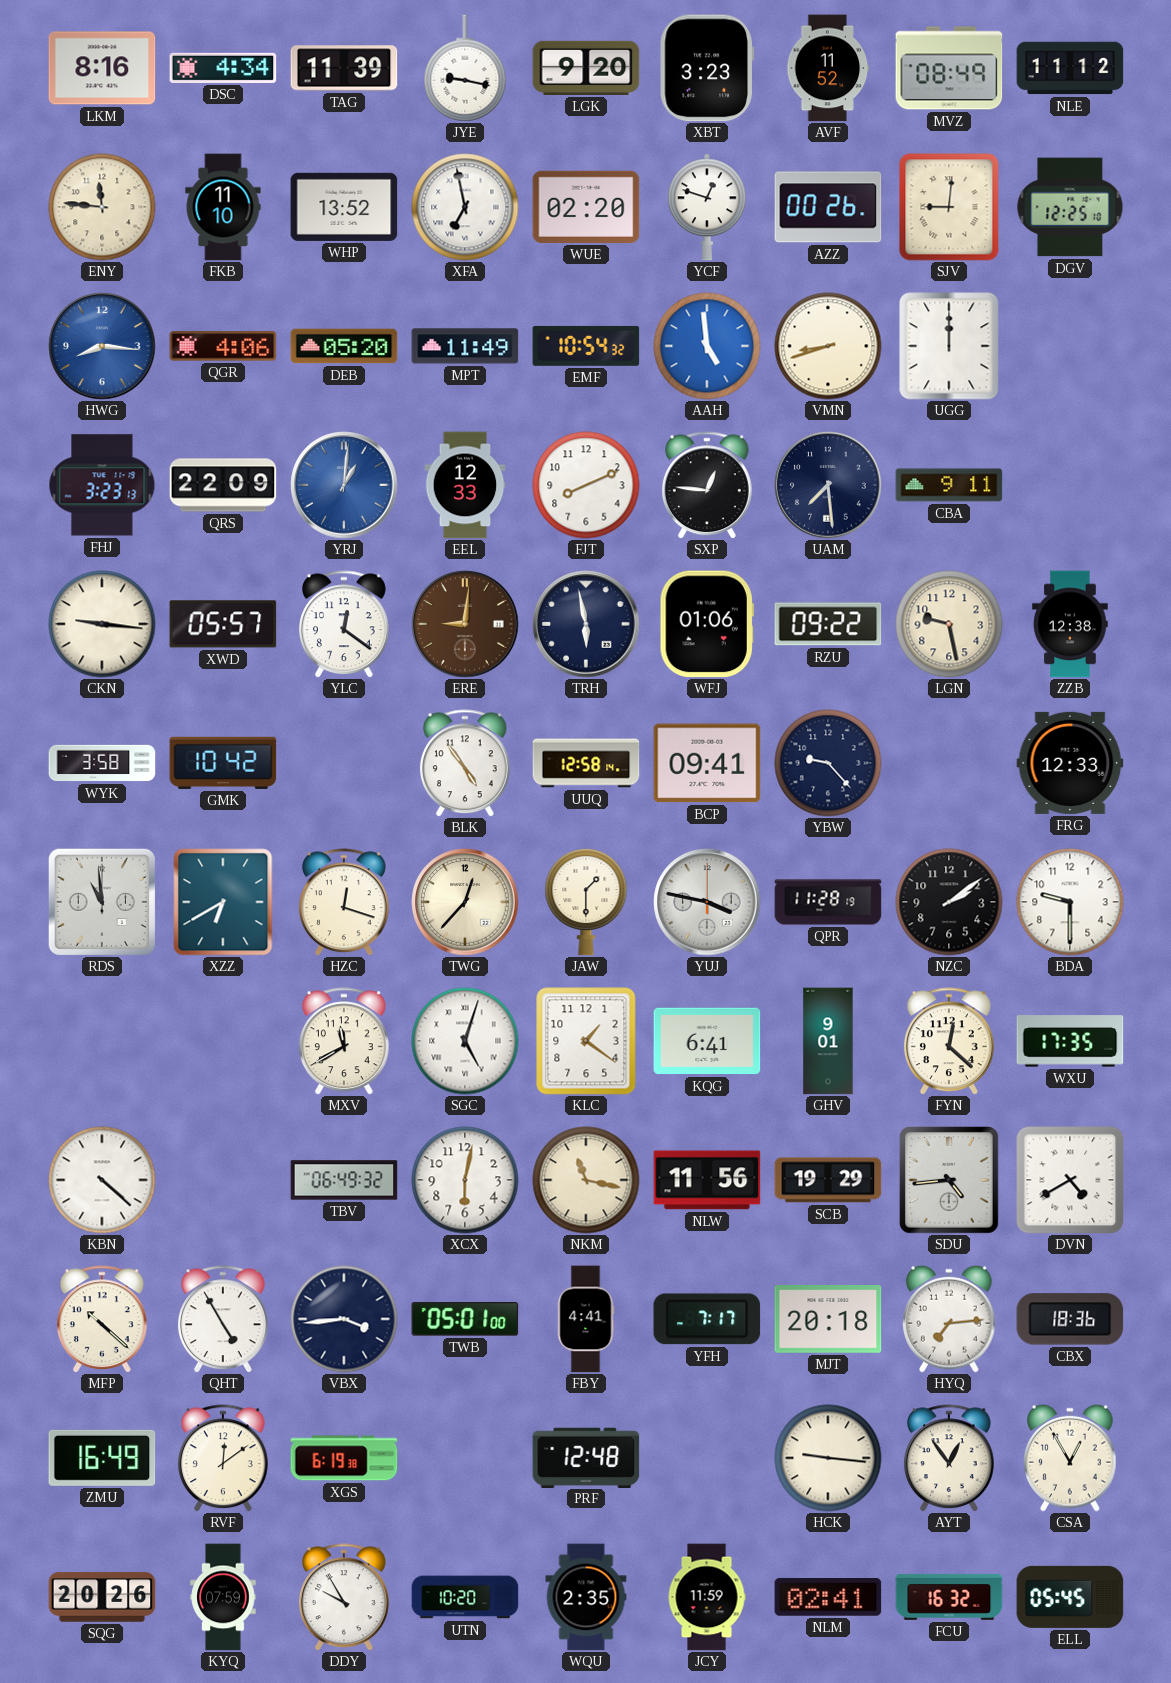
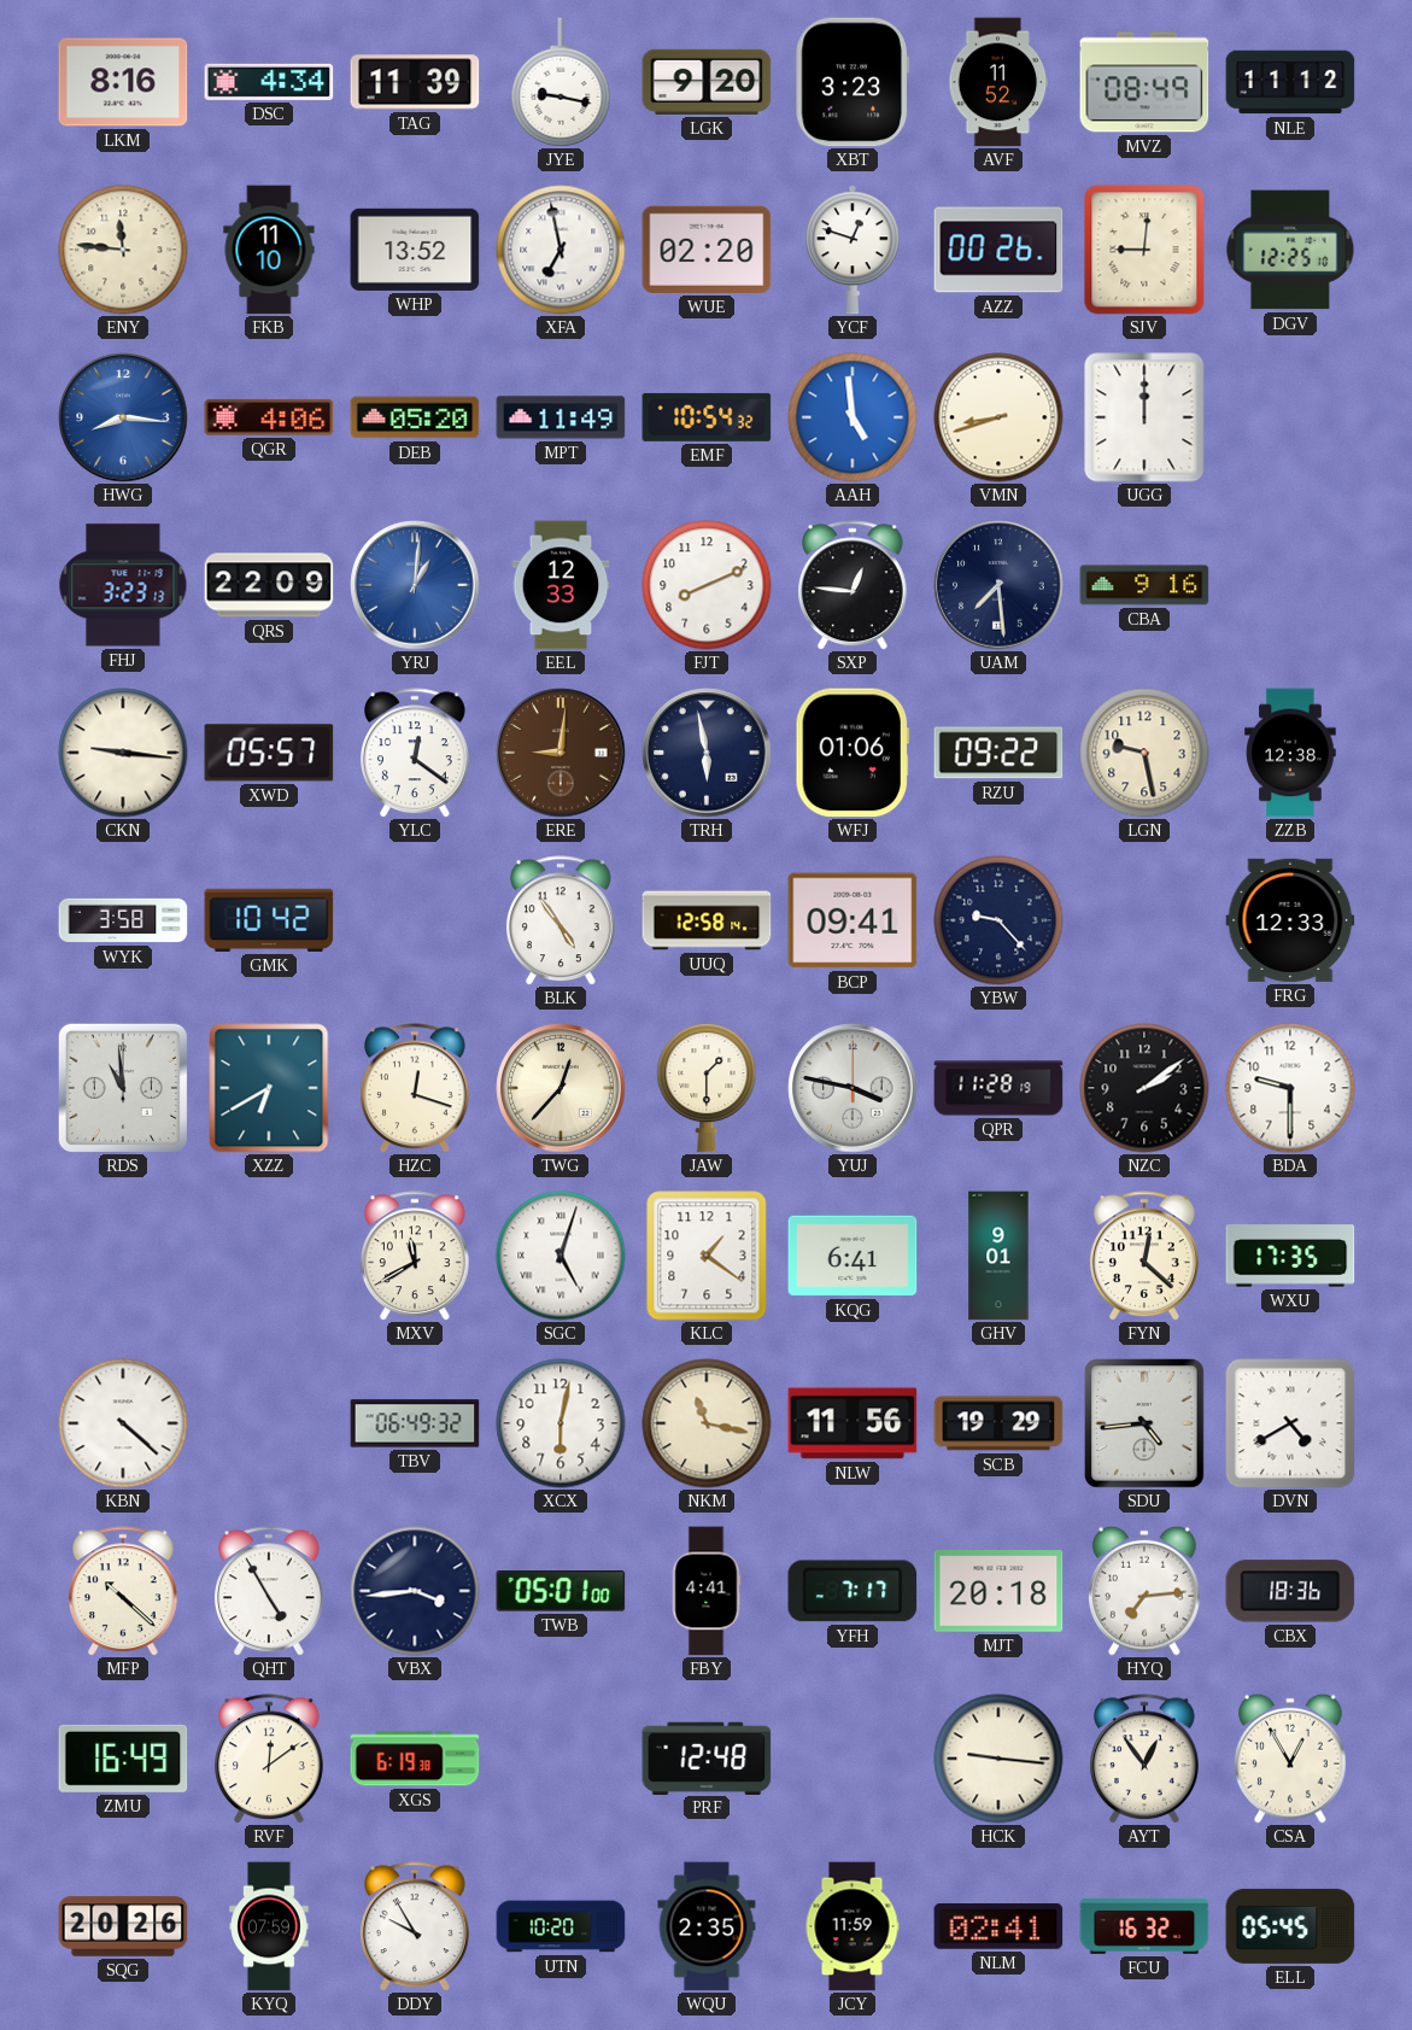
CBA: 9:11 -> 9:16
